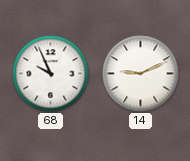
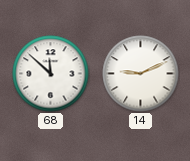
68: 9:56 -> 11:52
